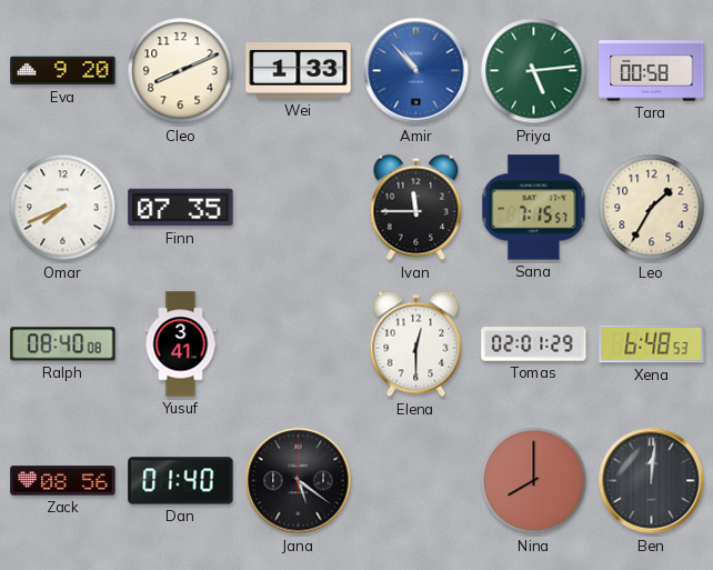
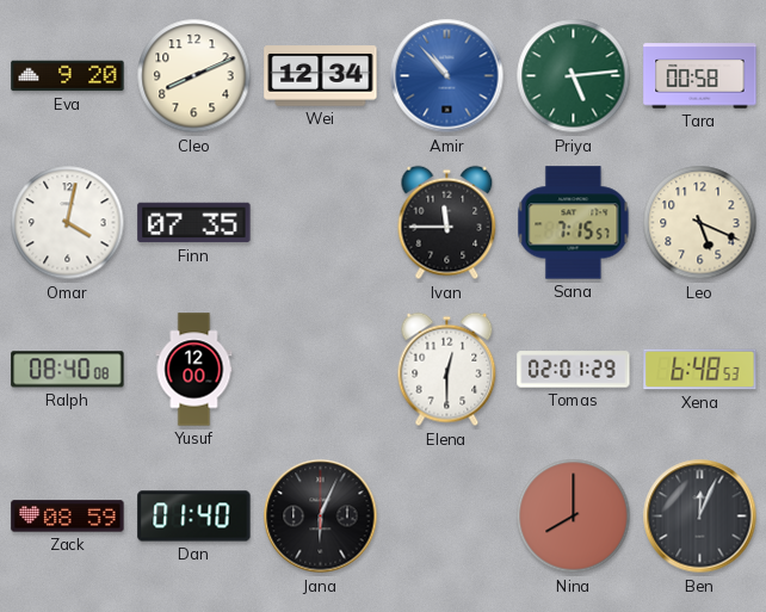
Wei: 1:33 -> 12:34
Omar: 7:41 -> 4:02
Leo: 1:35 -> 5:19
Yusuf: 3:41 -> 12:00
Zack: 08:56 -> 08:59
Jana: 5:21 -> 6:04
Ben: 12:01 -> 12:04
